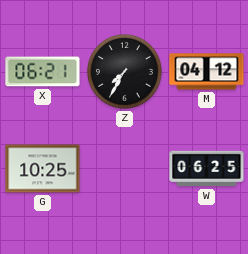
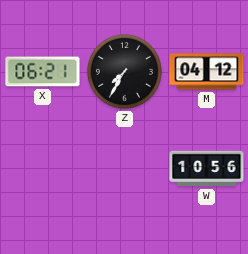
G: 10:25 -> none
W: 06:25 -> 10:56
